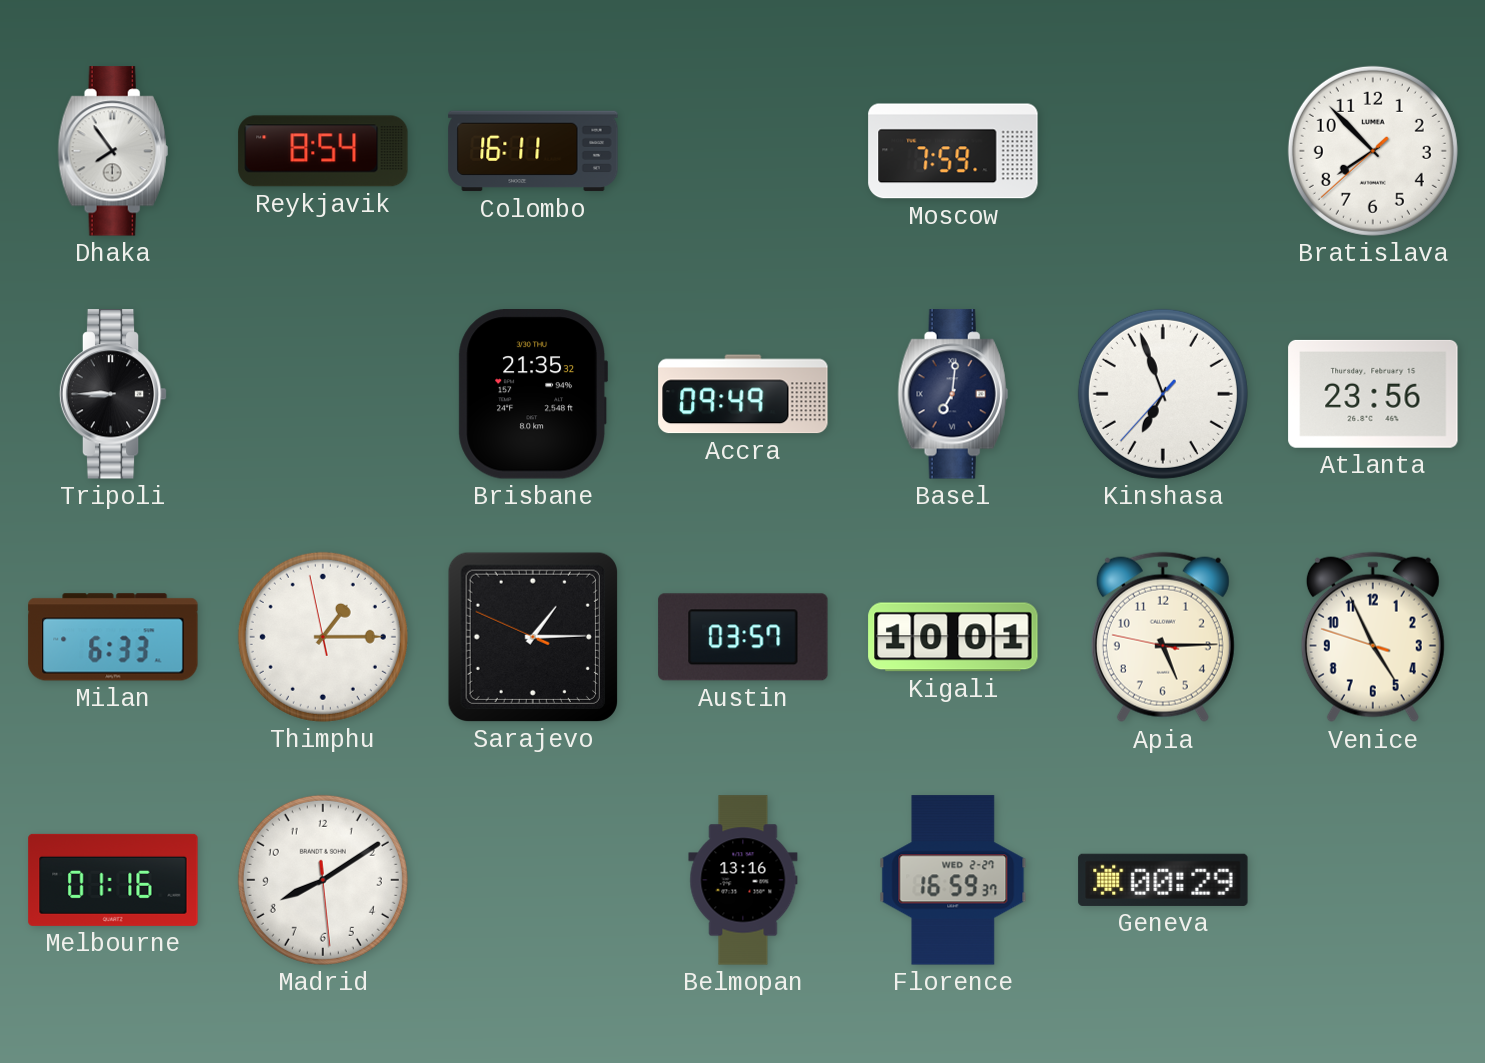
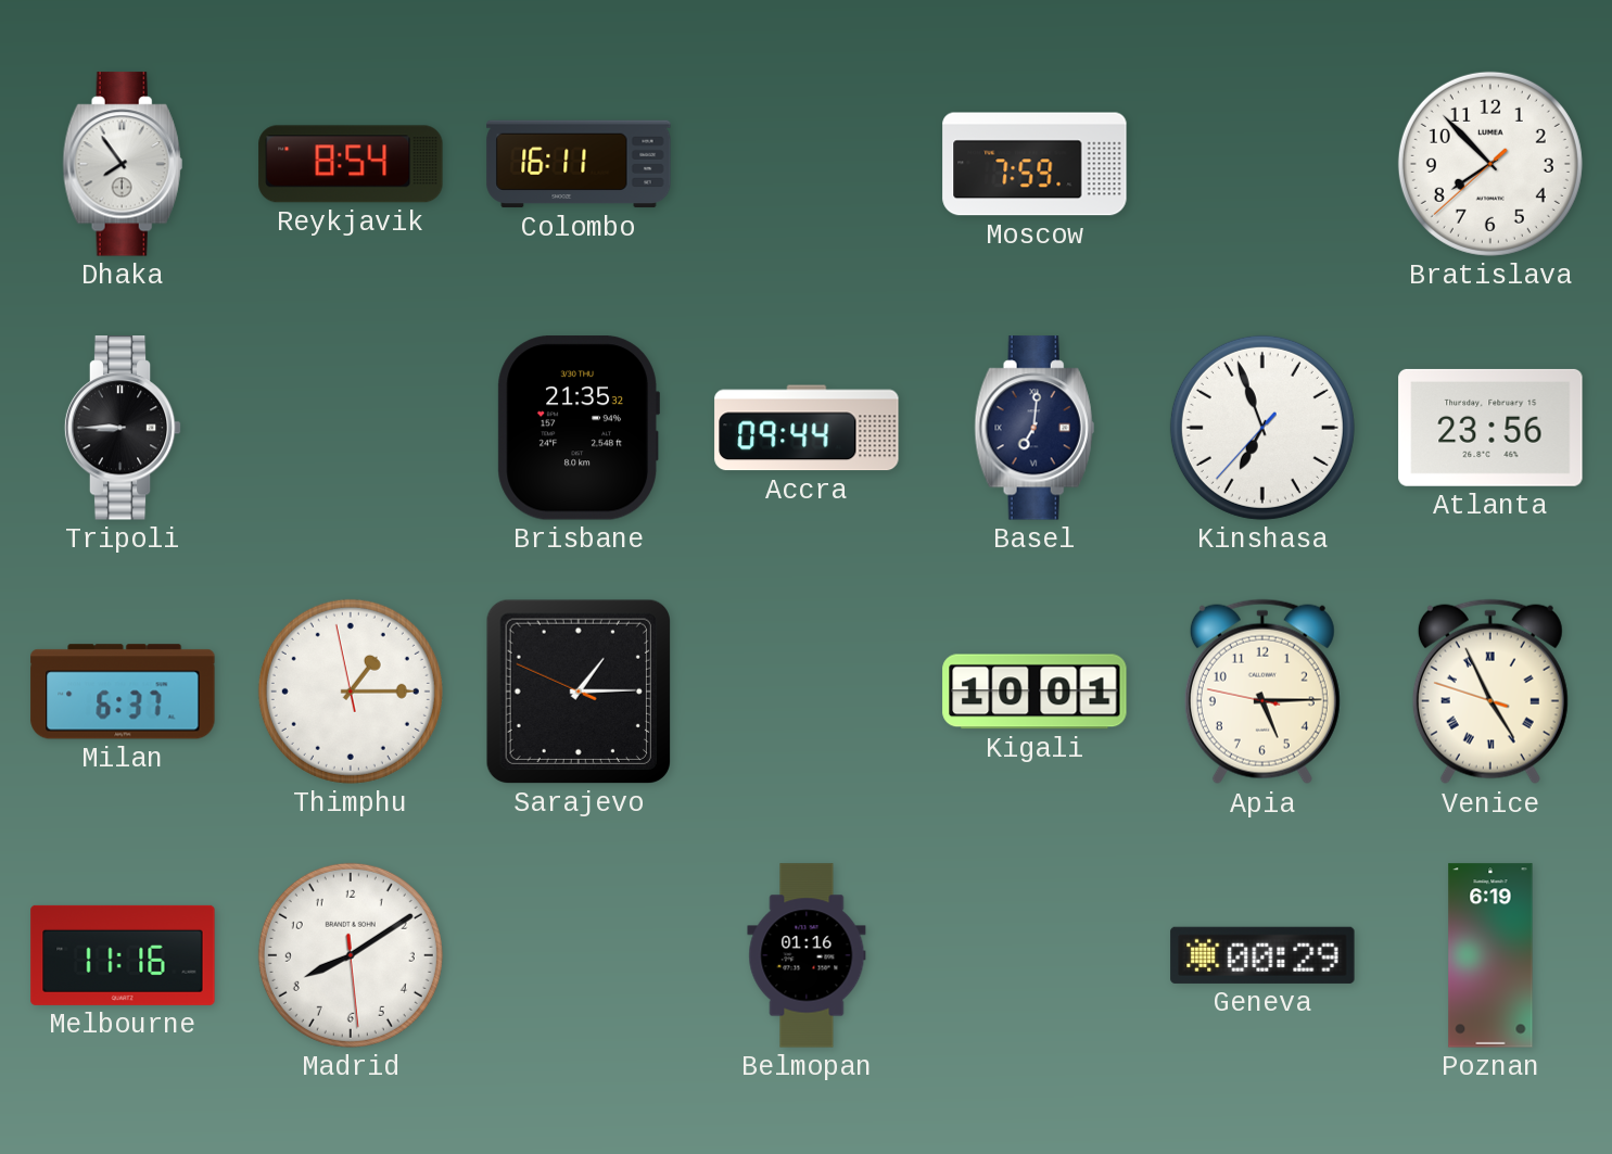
Accra: 09:49 -> 09:44
Milan: 6:33 -> 6:37
Austin: 03:57 -> none
Venice numerals: Arabic -> Roman
Melbourne: 01:16 -> 11:16
Belmopan: 13:16 -> 01:16
Florence: 16:59 -> none
Poznan: none -> 6:19
